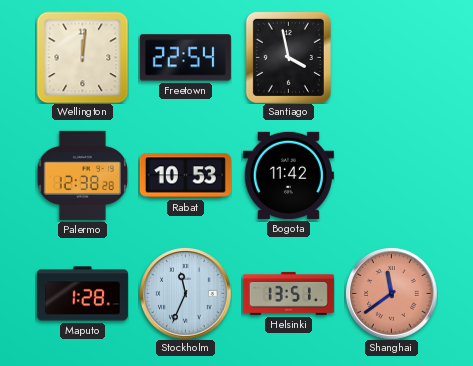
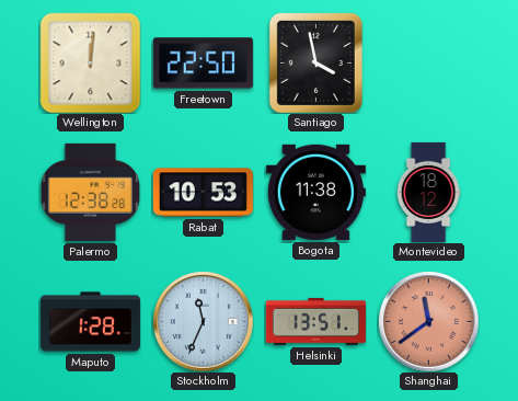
Freetown: 22:54 -> 22:50
Bogota: 11:42 -> 11:38
Montevideo: none -> 18:12
